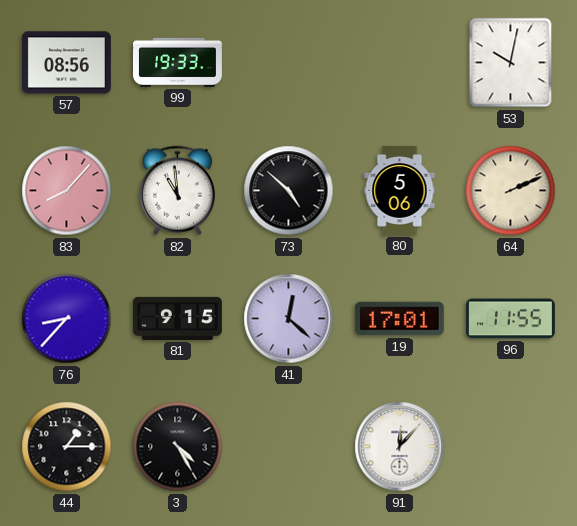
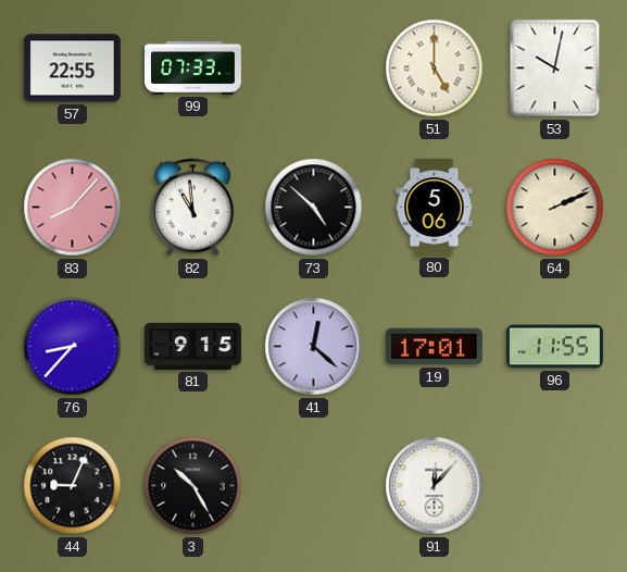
57: 08:56 -> 22:55
99: 19:33 -> 07:33
51: none -> 5:00
44: 1:15 -> 9:04
3: 4:25 -> 10:25
